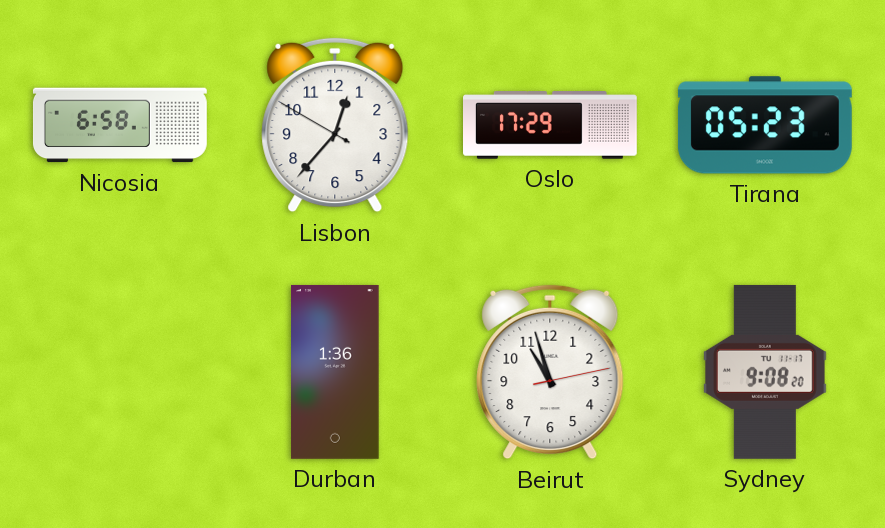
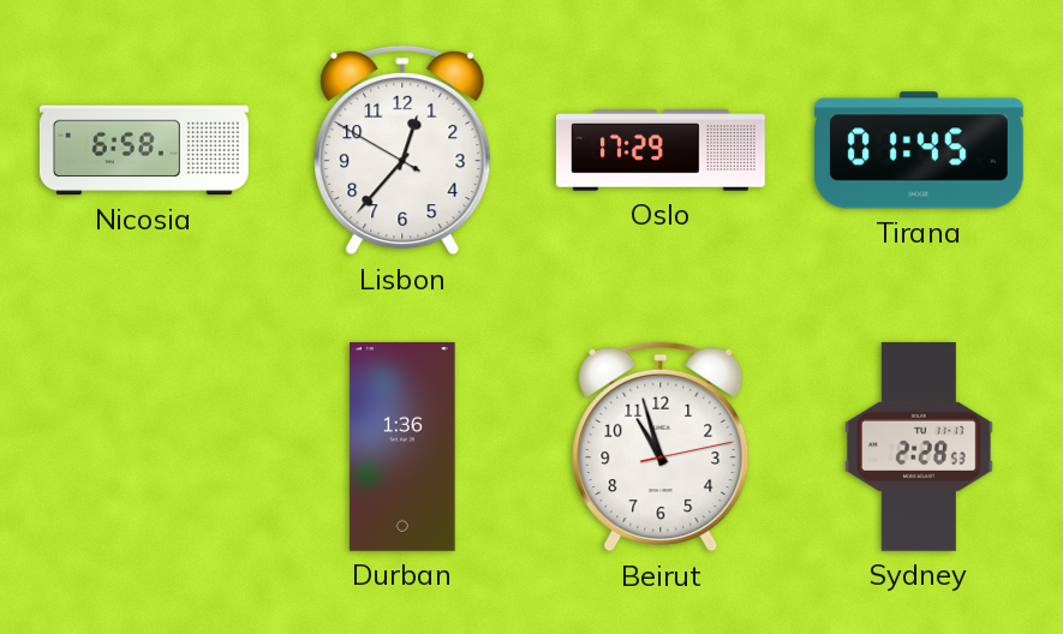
Tirana: 05:23 -> 01:45
Sydney: 9:08 -> 2:28
